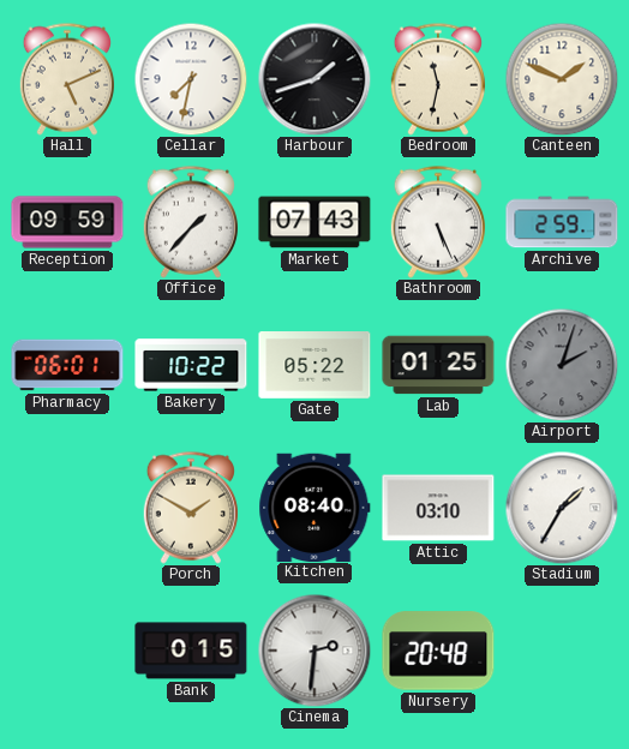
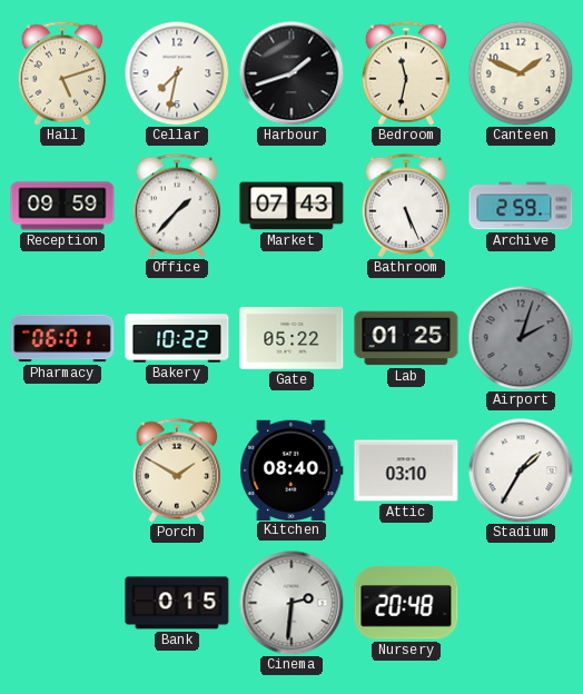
Hall: 5:11 -> 5:12
